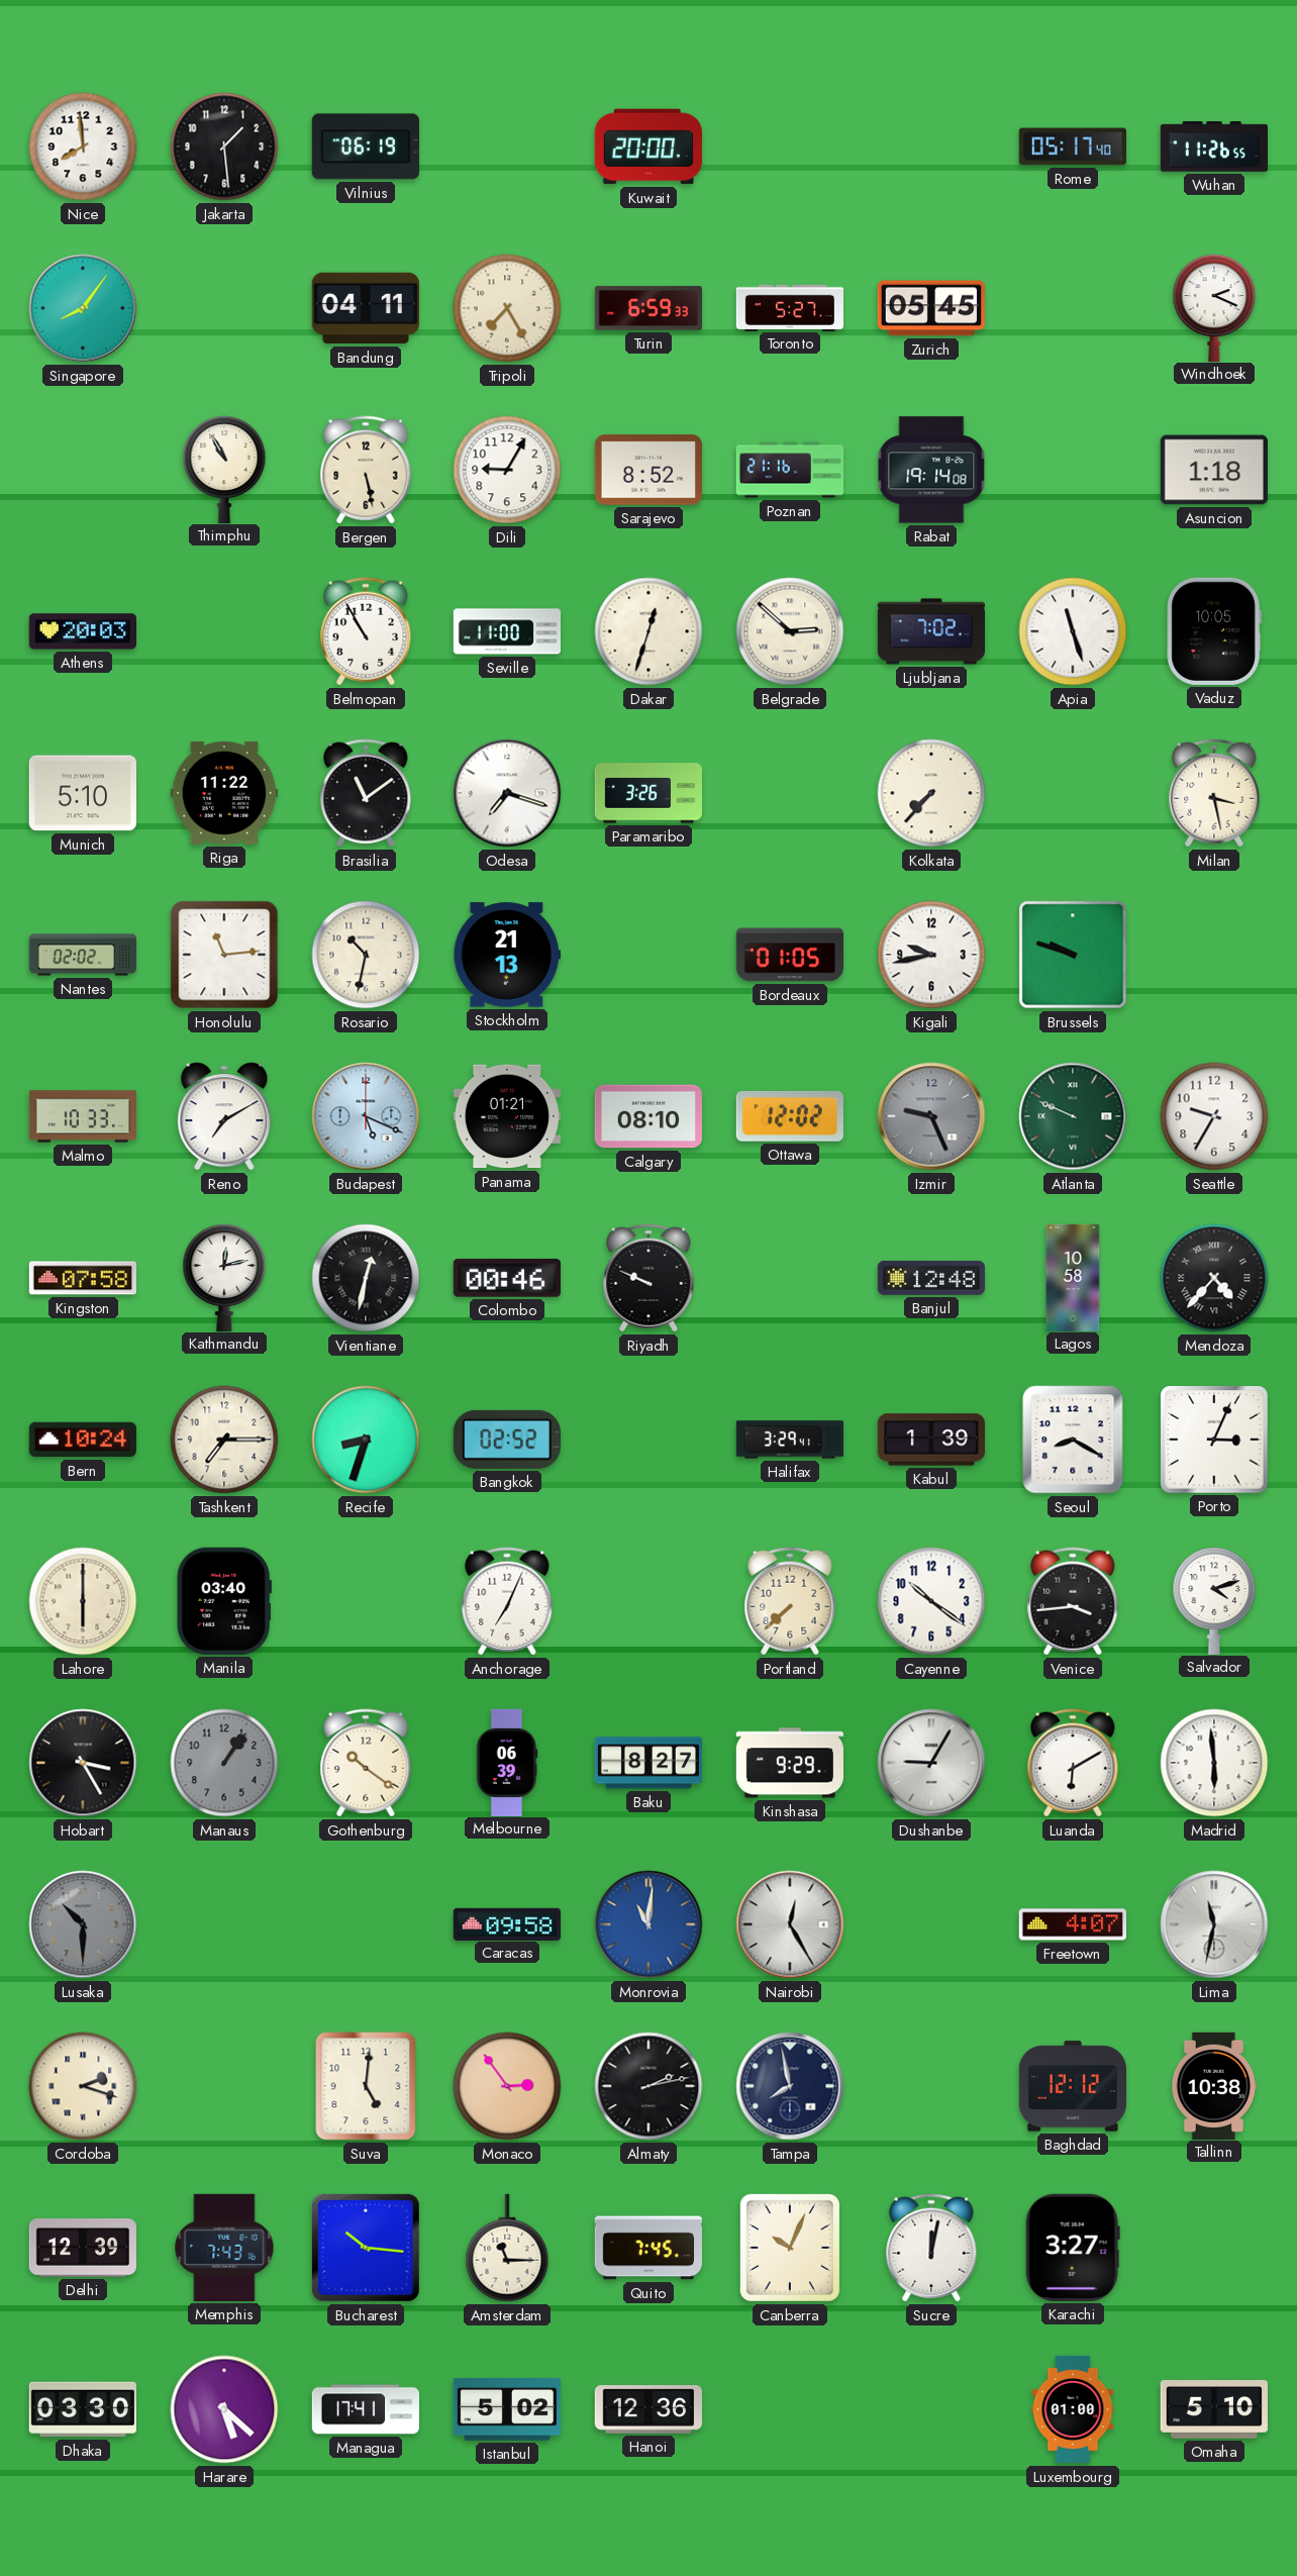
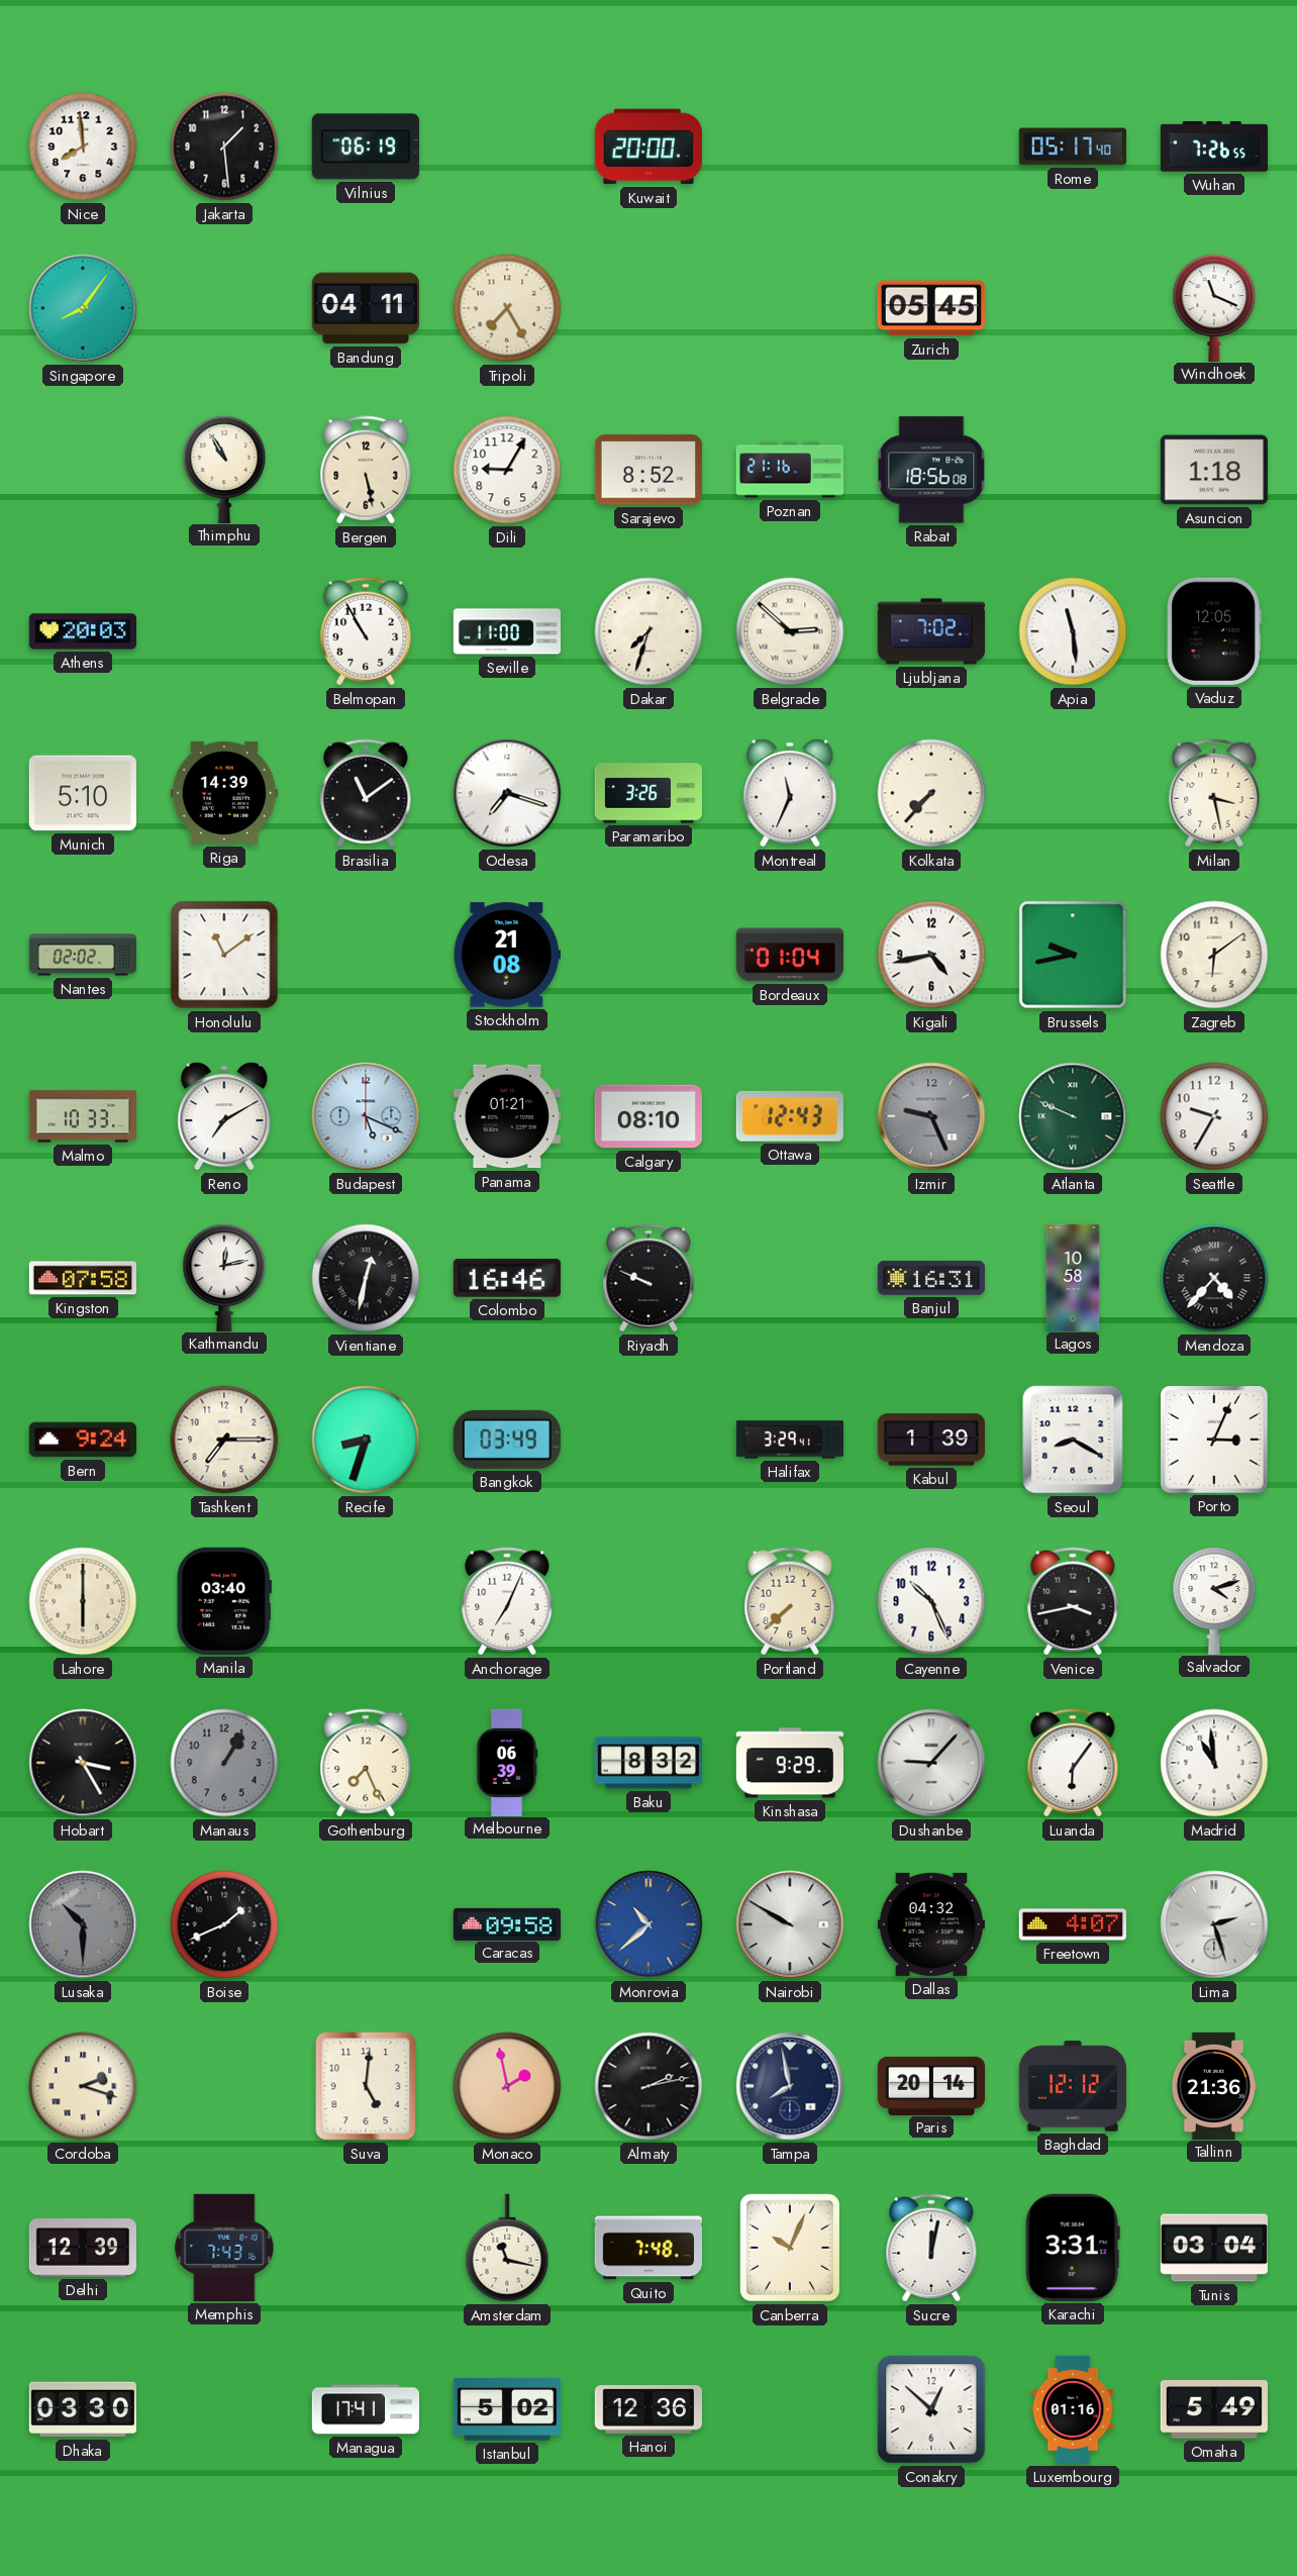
Wuhan: 11:26 -> 7:26
Turin: 6:59 -> none
Toronto: 5:27 -> none
Windhoek: 2:19 -> 11:19
Rabat: 19:14 -> 18:56
Dakar: 12:33 -> 7:33
Apia: 11:27 -> 11:29
Vaduz: 10:05 -> 12:05
Riga: 11:22 -> 14:39
Montreal: none -> 11:34
Honolulu: 11:14 -> 11:09
Rosario: 10:32 -> none
Stockholm: 21:13 -> 21:08
Bordeaux: 01:05 -> 01:04
Kigali: 9:43 -> 4:43
Brussels: 9:48 -> 9:43
Zagreb: none -> 6:09
Ottawa: 12:02 -> 12:43
Colombo: 00:46 -> 16:46
Banjul: 12:48 -> 16:31
Bern: 10:24 -> 9:24
Bangkok: 02:52 -> 03:49
Cayenne: 10:21 -> 10:26
Venice: 3:44 -> 3:43
Manaus: 1:06 -> 1:05
Gothenburg: 10:21 -> 7:26
Baku: 8:27 -> 8:32
Dushanbe: 9:05 -> 9:07
Luanda: 6:10 -> 6:06
Madrid: 5:59 -> 10:59
Boise: none -> 1:41
Monrovia: 11:01 -> 10:38
Nairobi: 12:25 -> 9:50
Dallas: none -> 04:32
Lima: 11:32 -> 2:27
Monaco: 2:54 -> 1:58
Paris: none -> 20:14
Tallinn: 10:38 -> 21:36
Bucharest: 10:16 -> none
Amsterdam: 11:15 -> 11:17
Quito: 7:45 -> 7:48
Karachi: 3:27 -> 3:31
Tunis: none -> 03:04
Harare: 5:22 -> none
Conakry: none -> 12:52
Luxembourg: 01:00 -> 01:16
Omaha: 5:10 -> 5:49
